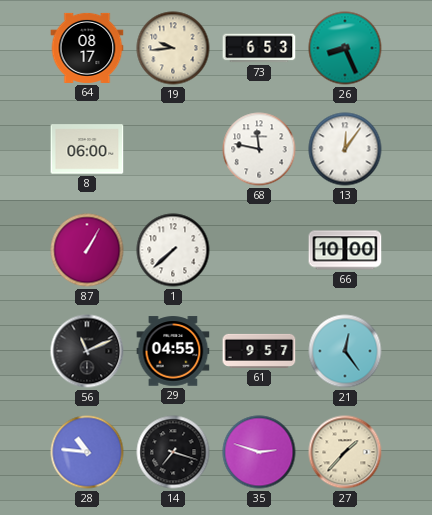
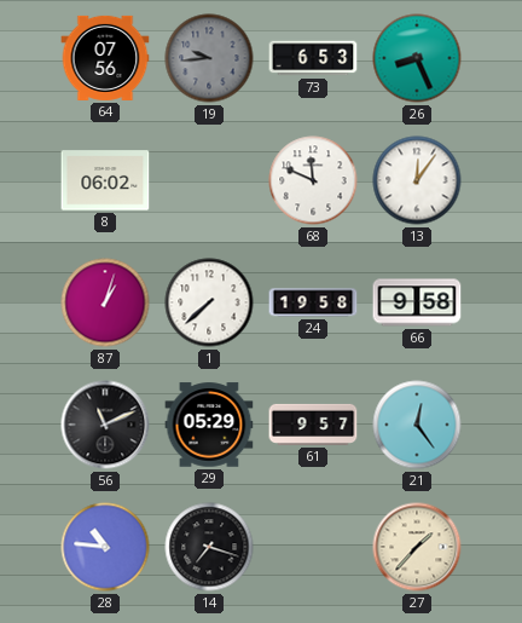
64: 08:17 -> 07:56
19 dial: cream -> grey
8: 06:00 -> 06:02
68: 11:47 -> 11:49
87: 1:05 -> 1:03
24: none -> 19:58
66: 10:00 -> 9:58
29: 04:55 -> 05:29
35: 2:48 -> none
